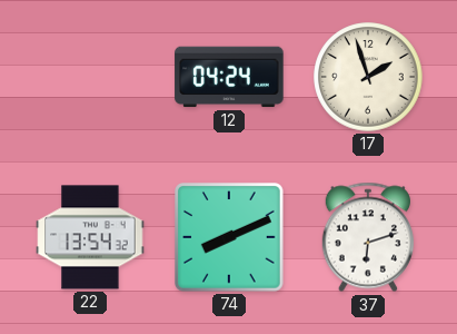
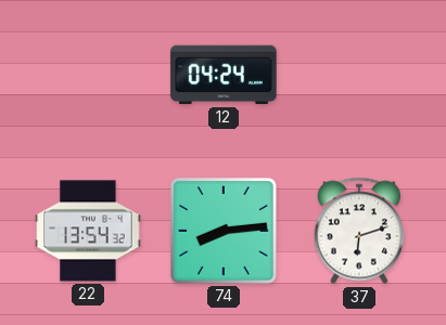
17: 1:57 -> none
74: 8:11 -> 8:14
